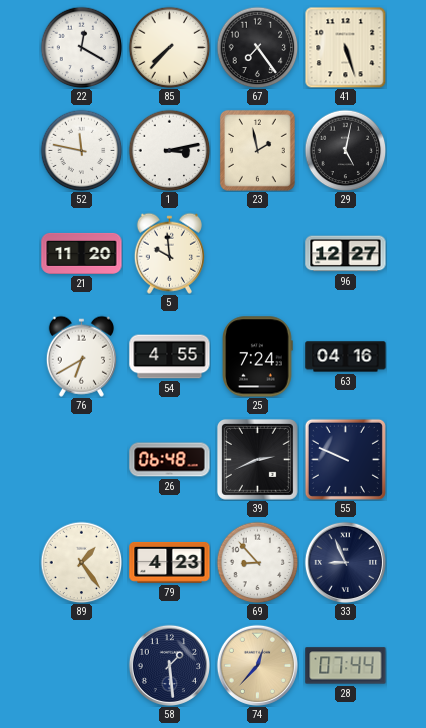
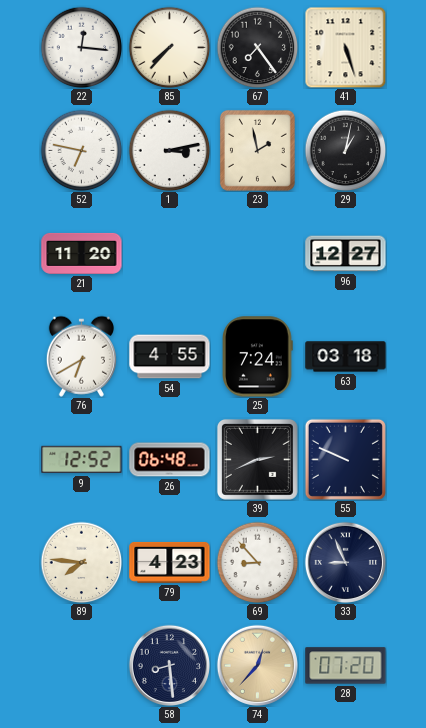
22: 12:20 -> 12:16
52: 11:47 -> 6:47
29: 5:02 -> 1:02
5: 9:59 -> none
63: 04:16 -> 03:18
9: none -> 12:52
89: 1:24 -> 7:46
58: 1:29 -> 8:29
28: 07:44 -> 07:20
